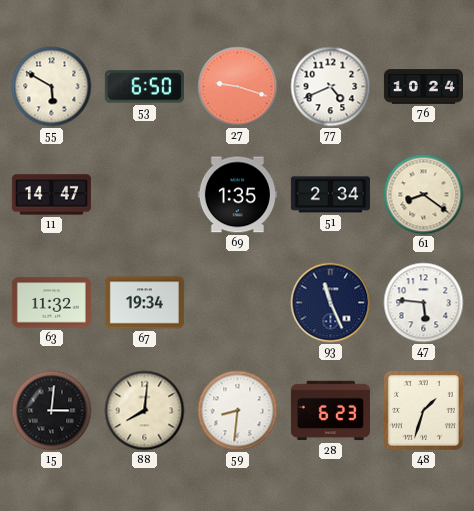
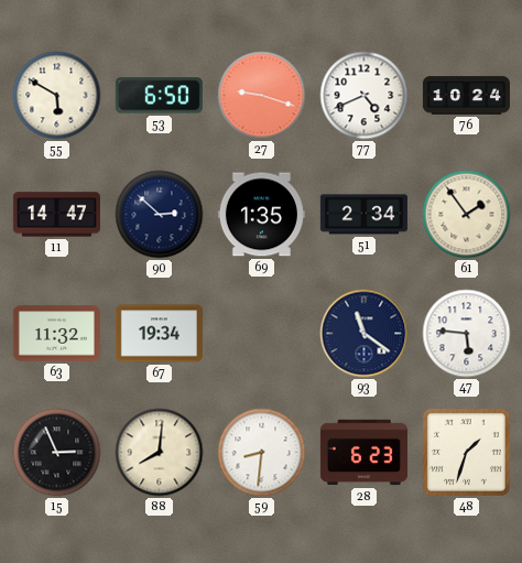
90: none -> 2:52
61: 8:21 -> 1:54
93: 11:26 -> 11:21
15: 3:01 -> 2:56
